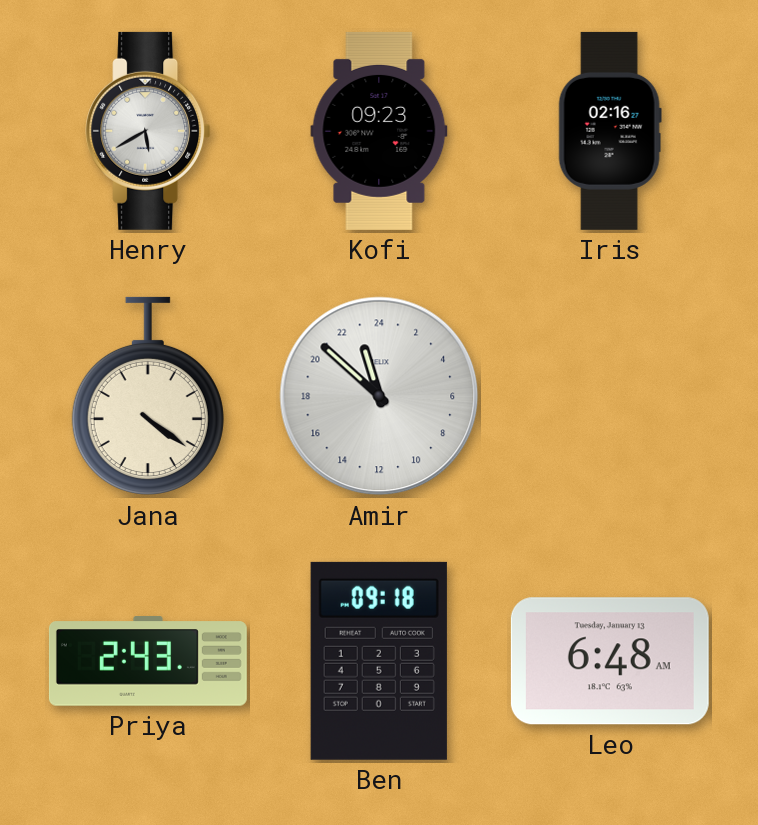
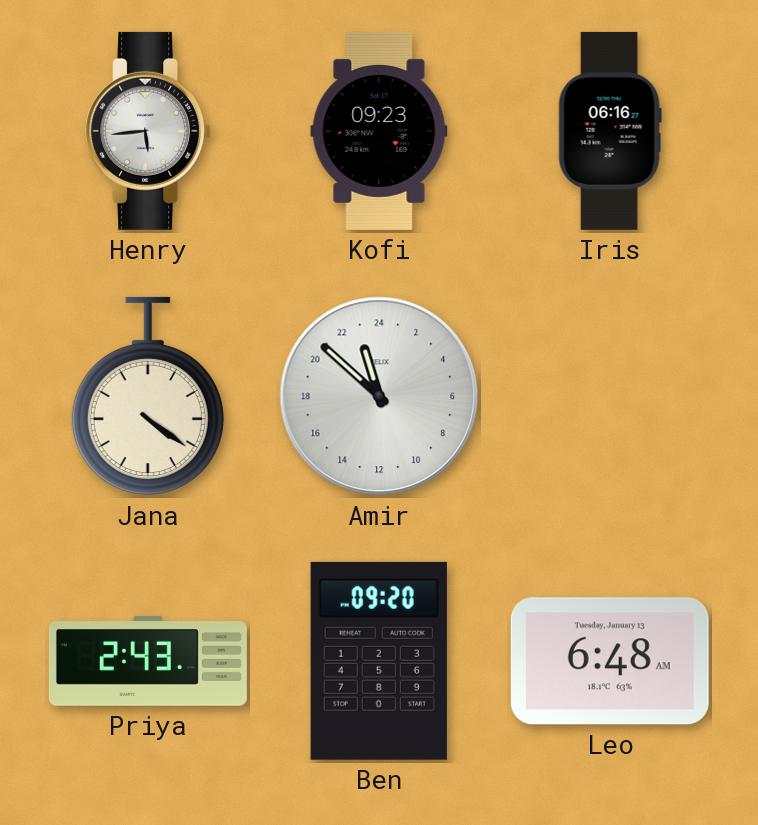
Henry: 5:40 -> 5:44
Iris: 02:16 -> 06:16
Ben: 09:18 -> 09:20
